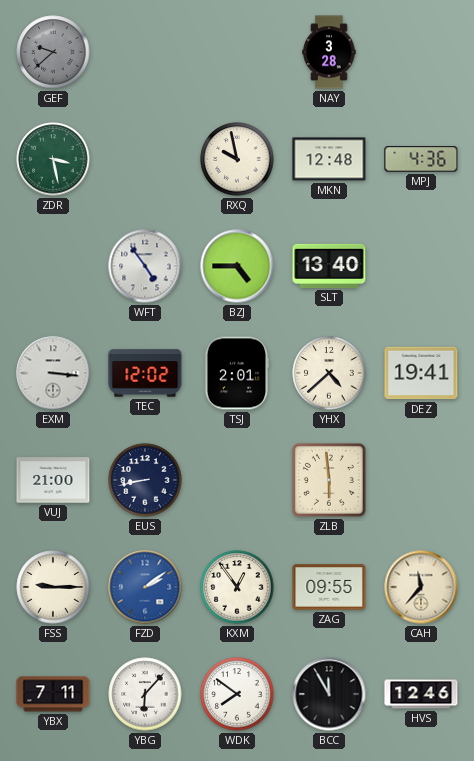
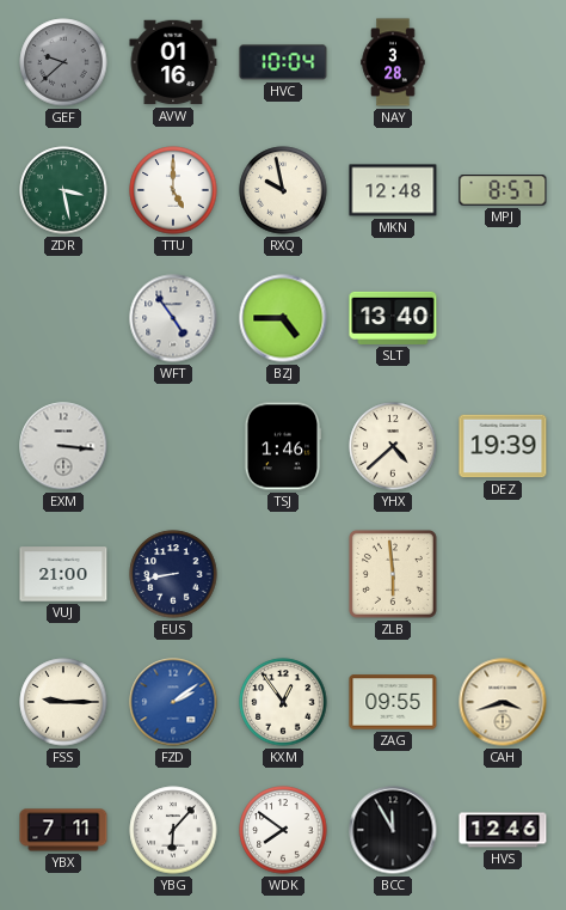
AVW: none -> 01:16
HVC: none -> 10:04
TTU: none -> 5:00
MPJ: 4:36 -> 8:57
TEC: 12:02 -> none
TSJ: 2:01 -> 1:46
DEZ: 19:41 -> 19:39
CAH: 11:37 -> 3:42
